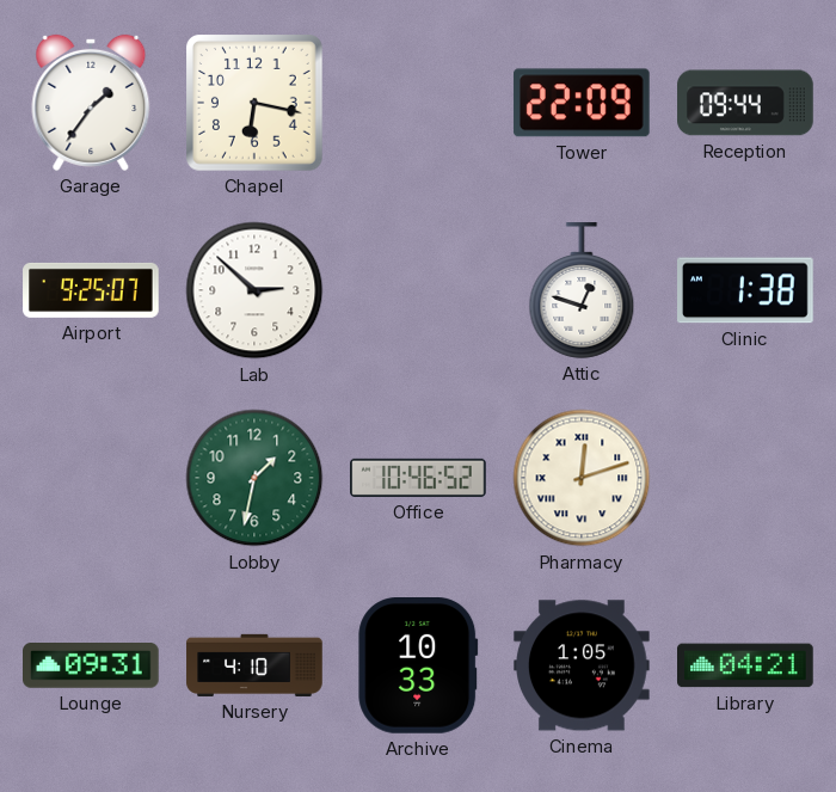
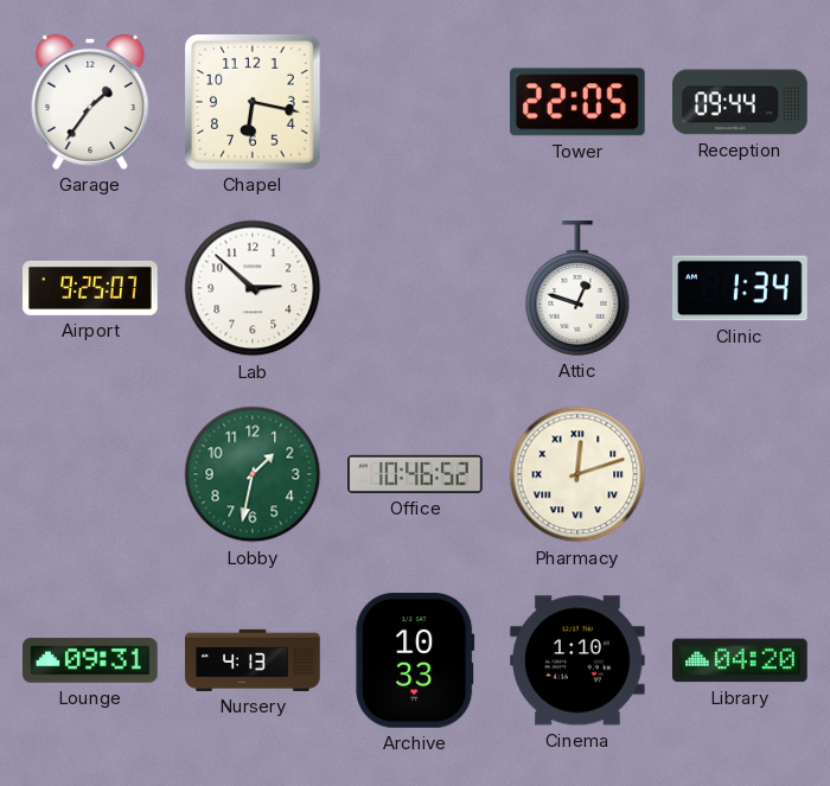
Tower: 22:09 -> 22:05
Clinic: 1:38 -> 1:34
Nursery: 4:10 -> 4:13
Cinema: 1:05 -> 1:10
Library: 04:21 -> 04:20
